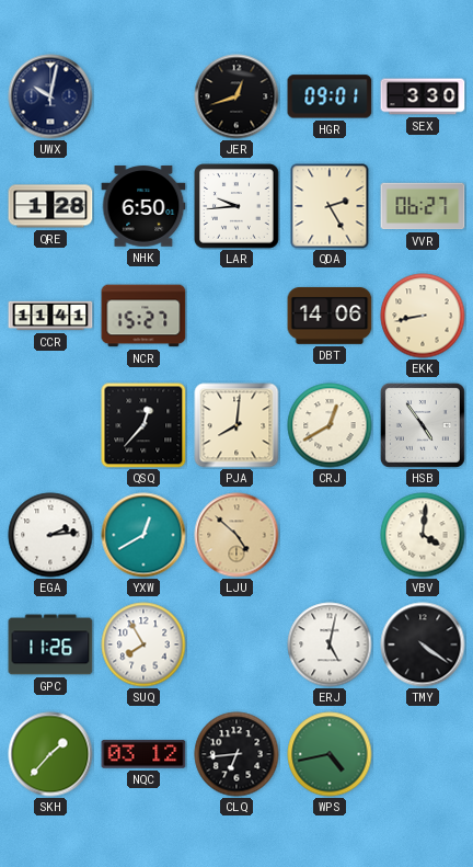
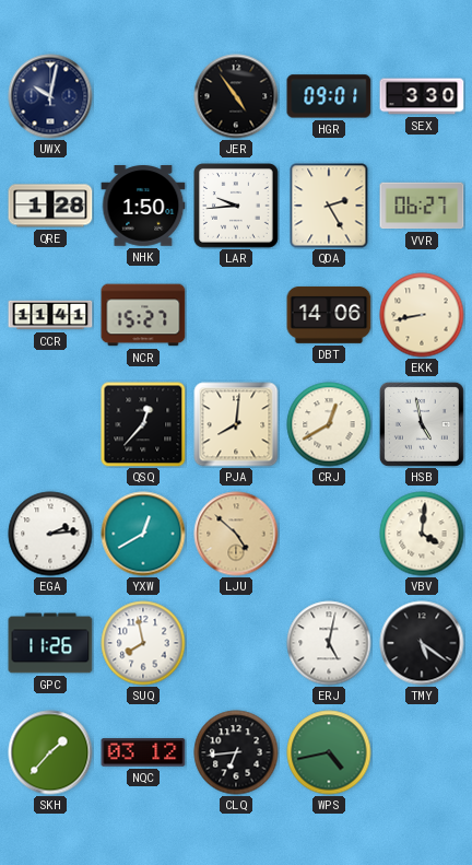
JER: 12:42 -> 4:54
NHK: 6:50 -> 1:50
HSB: 4:54 -> 4:58
SUQ: 7:55 -> 7:58
TMY: 4:21 -> 5:21
